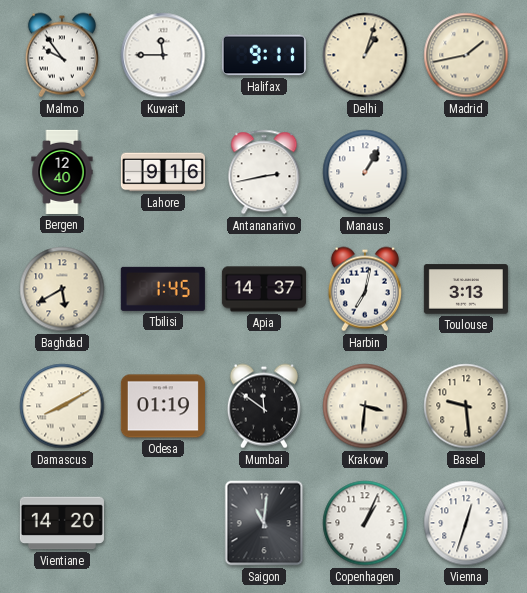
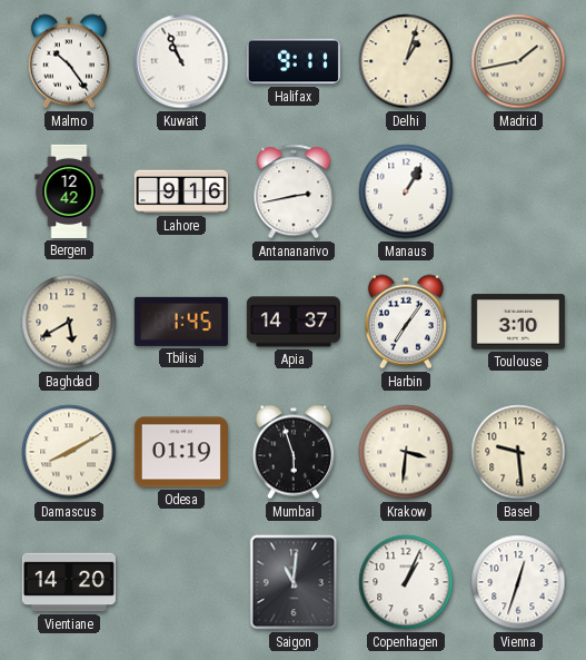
Malmo: 9:54 -> 10:24
Kuwait: 11:45 -> 10:56
Bergen: 12:40 -> 12:42
Harbin: 7:02 -> 7:06
Toulouse: 3:13 -> 3:10
Mumbai: 11:51 -> 5:57
